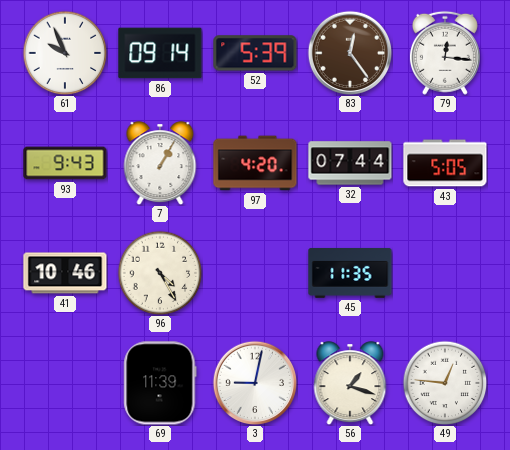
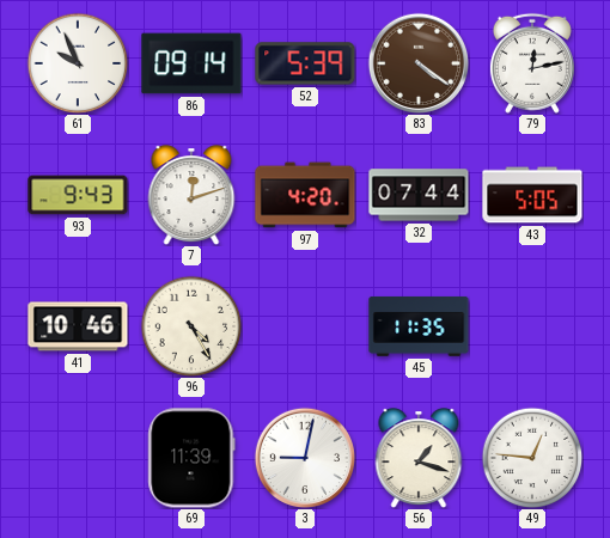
83: 12:24 -> 4:21
79: 12:16 -> 12:13
7: 1:05 -> 12:12
